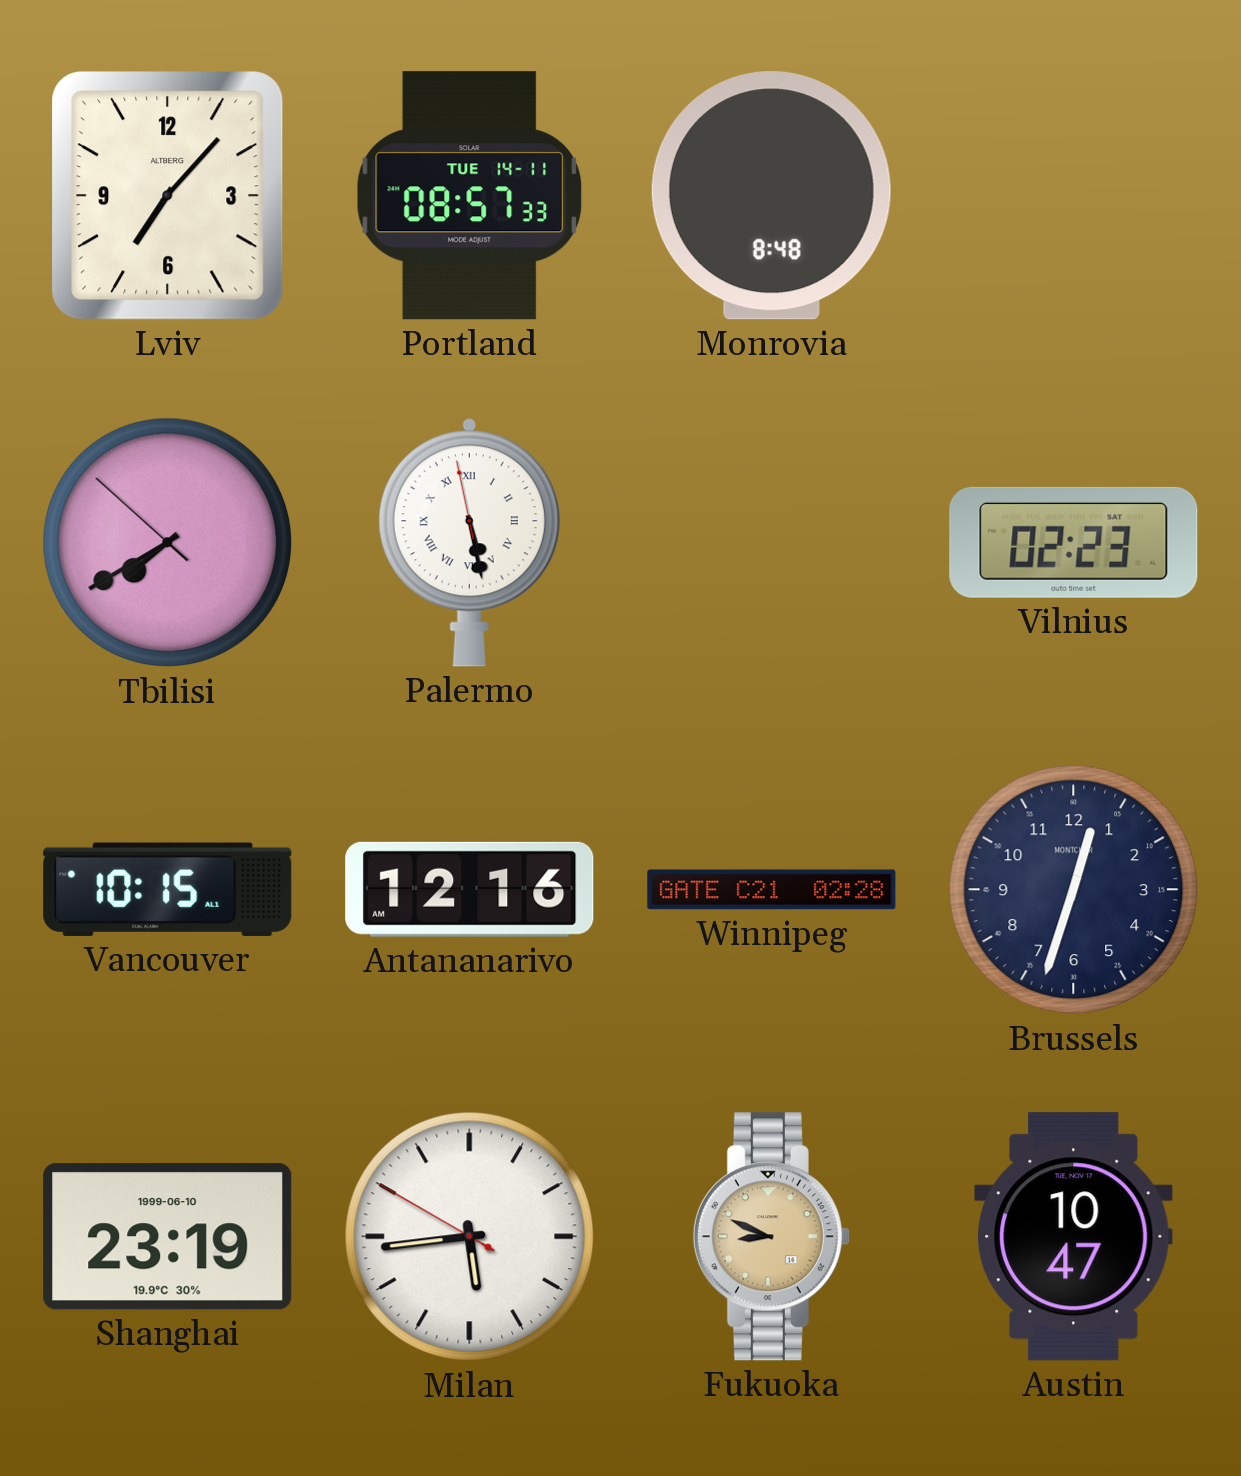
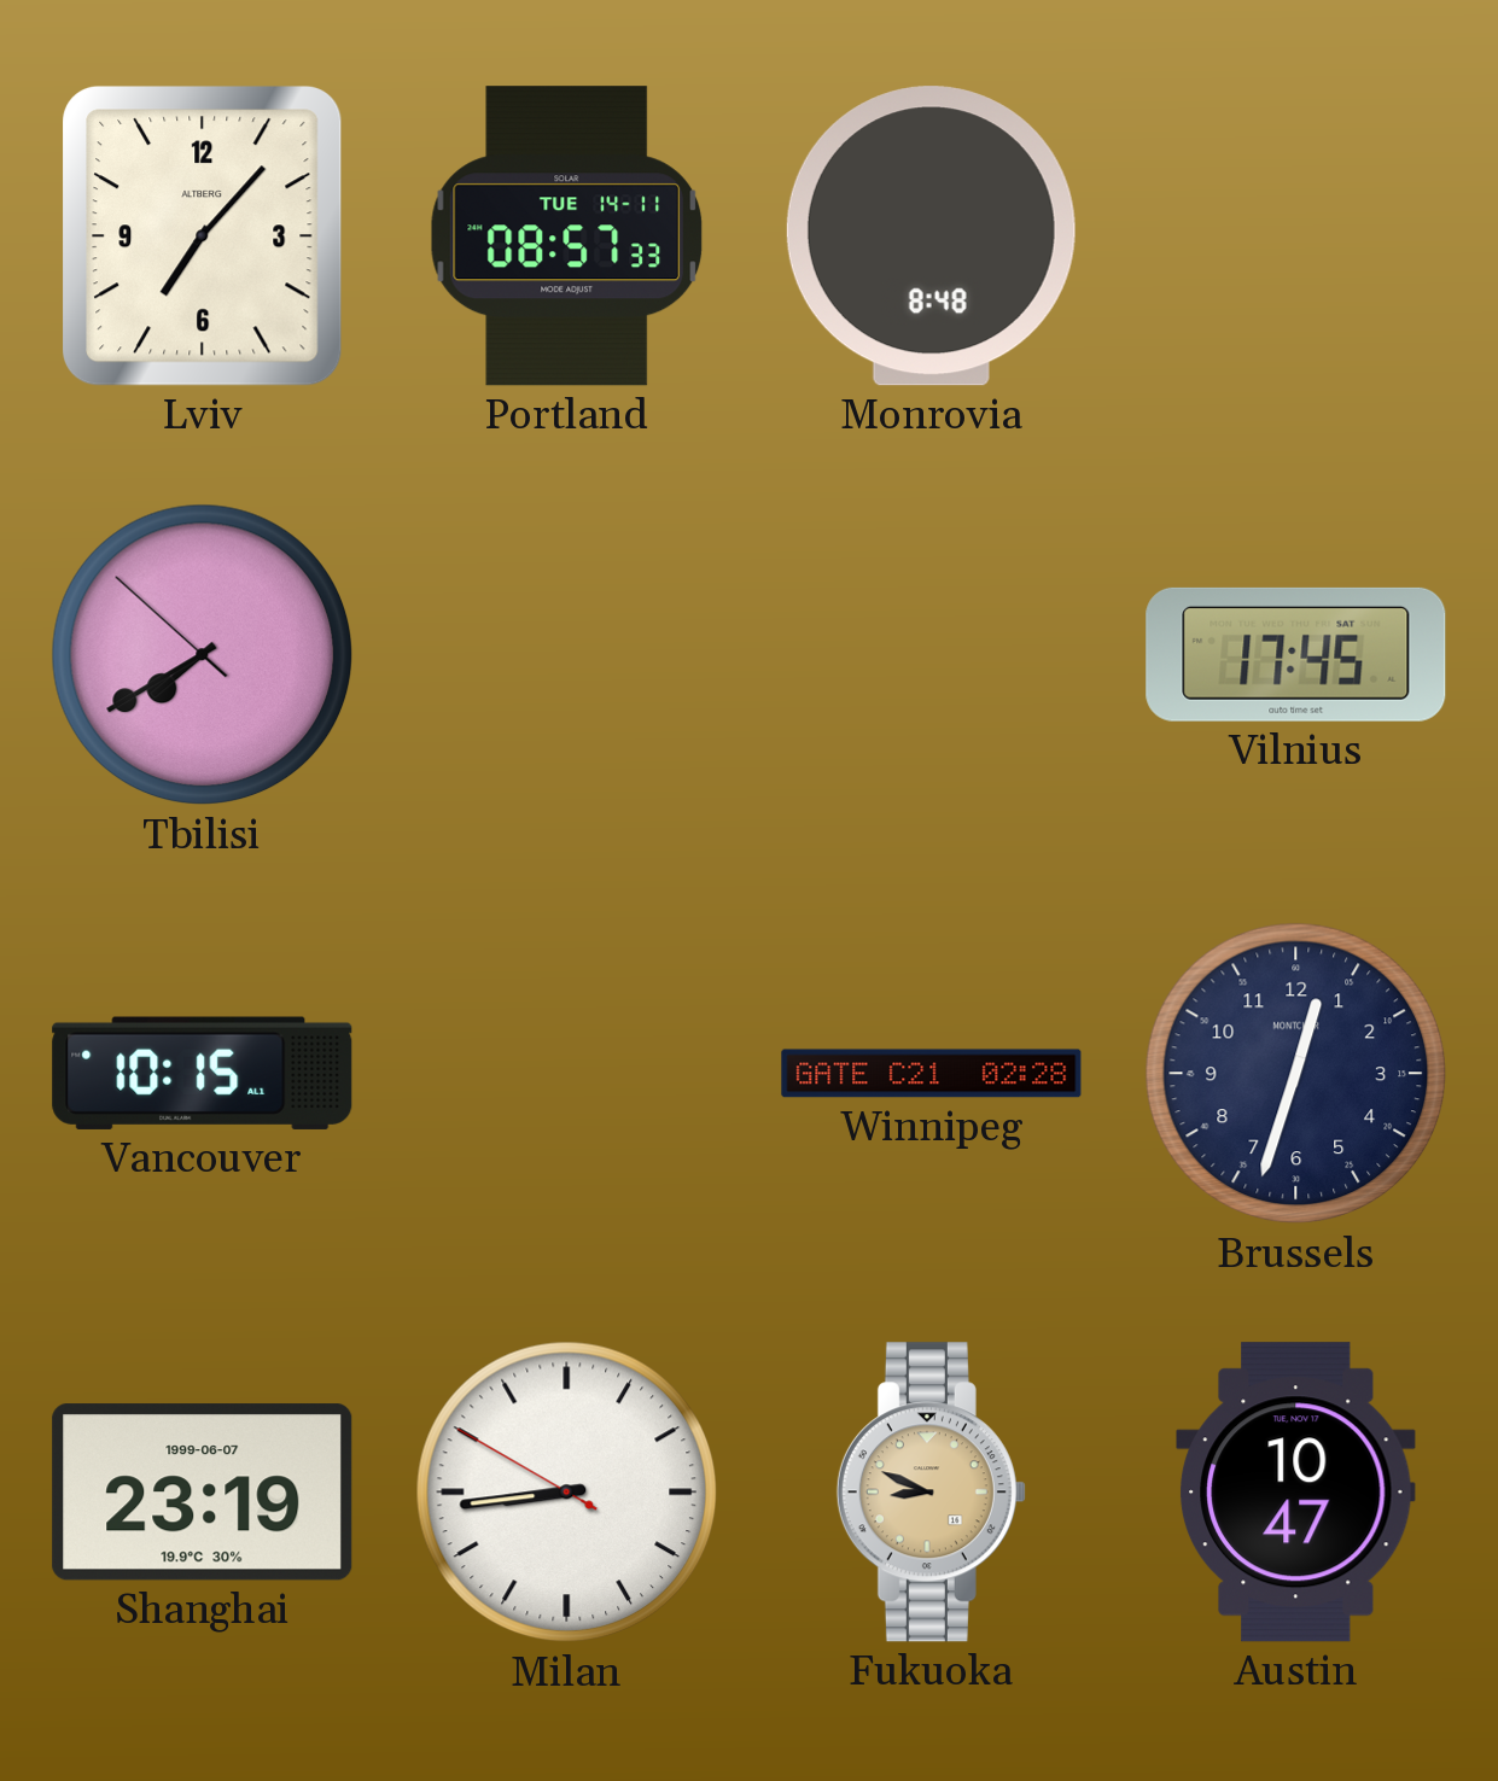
Palermo: 5:27 -> none
Vilnius: 02:23 -> 17:45
Antananarivo: 12:16 -> none
Shanghai date: 1999-06-10 -> 1999-06-07
Milan: 5:43 -> 8:43
